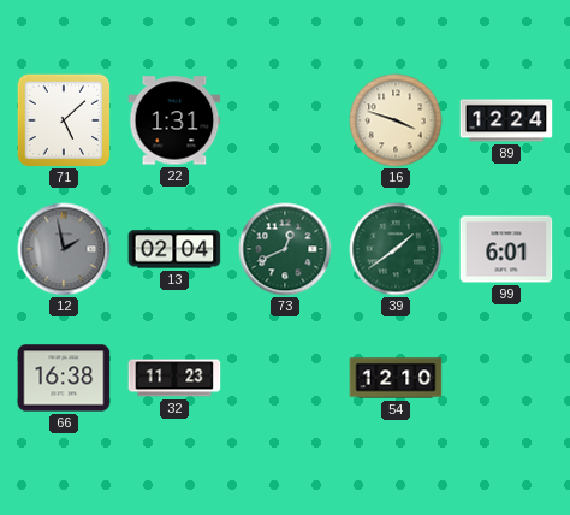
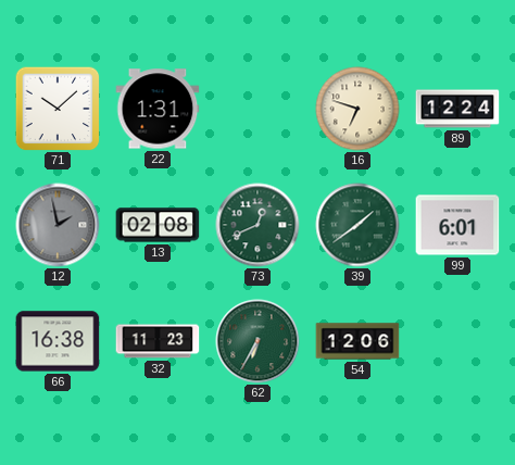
71: 5:08 -> 10:08
16: 3:48 -> 6:48
13: 02:04 -> 02:08
62: none -> 6:35
54: 12:10 -> 12:06
